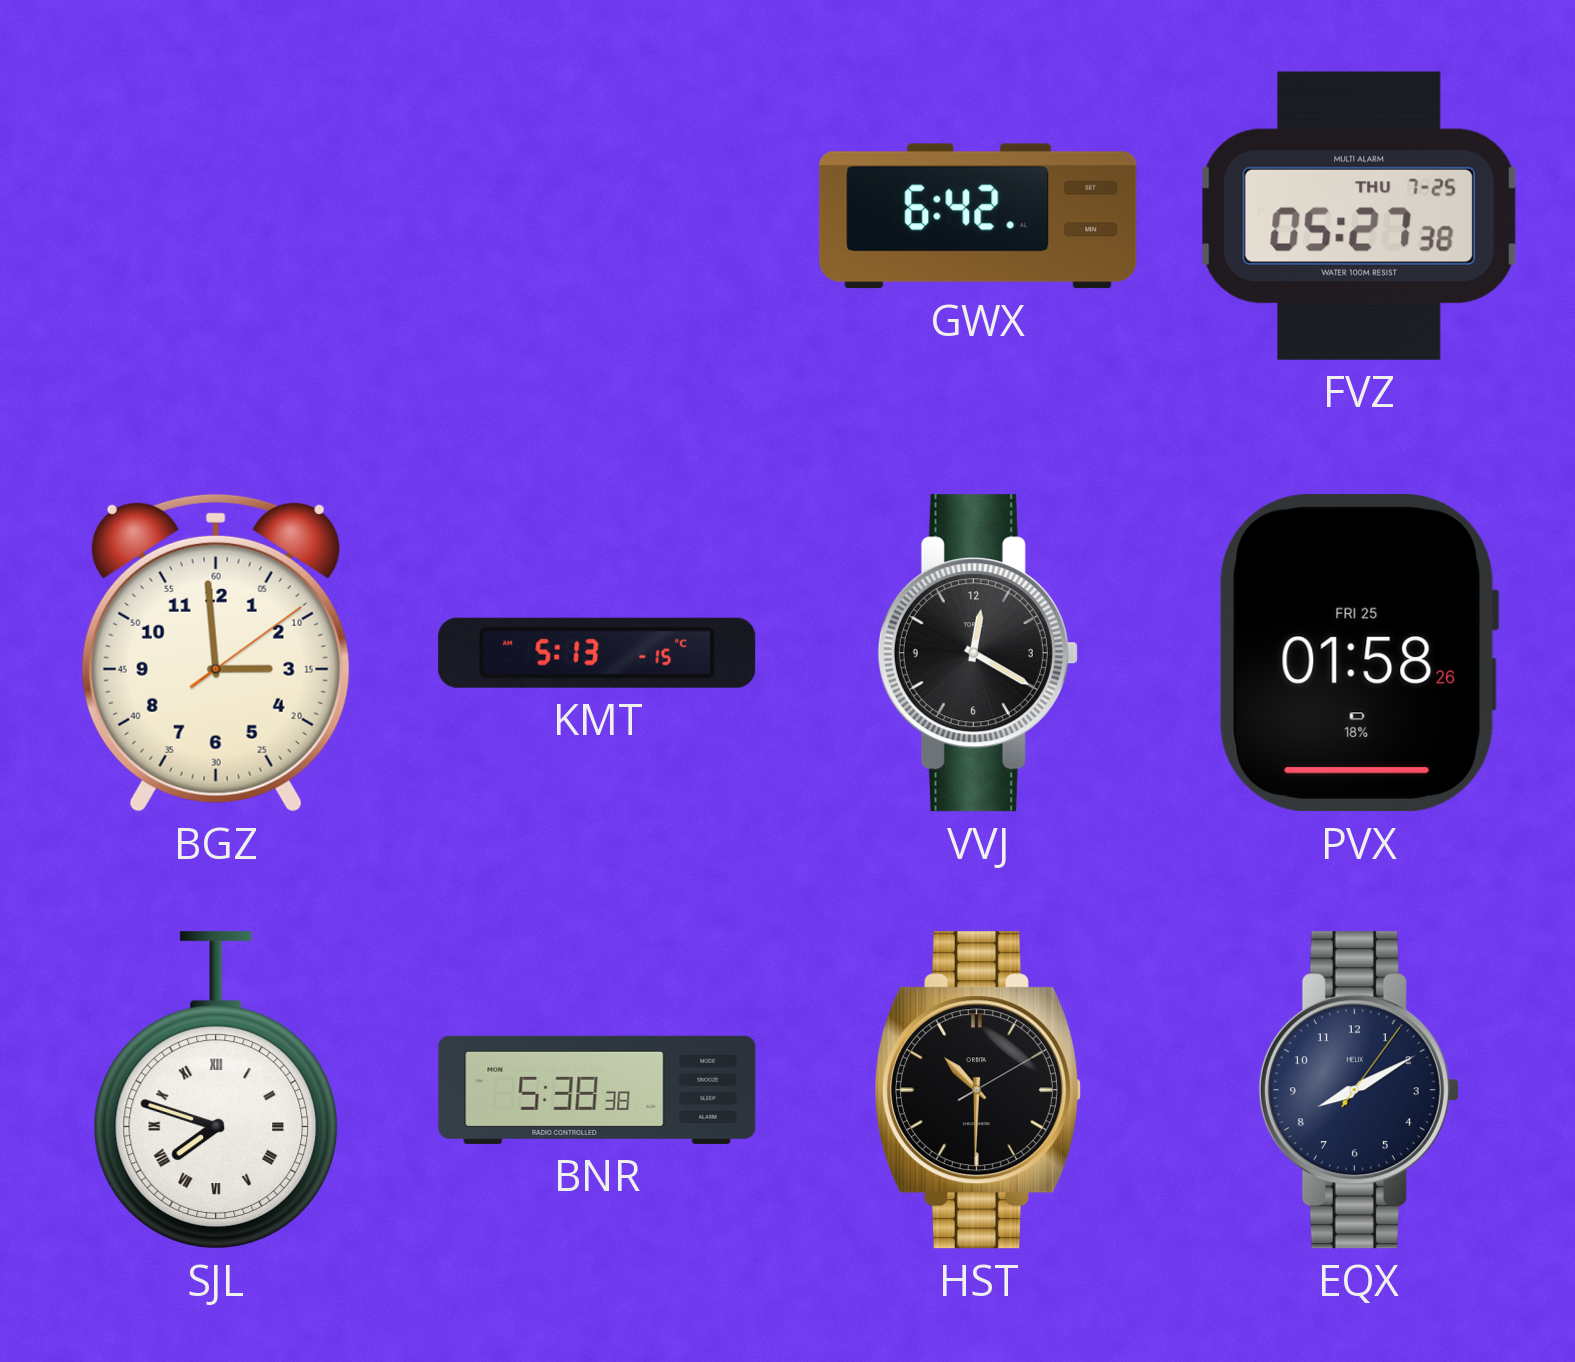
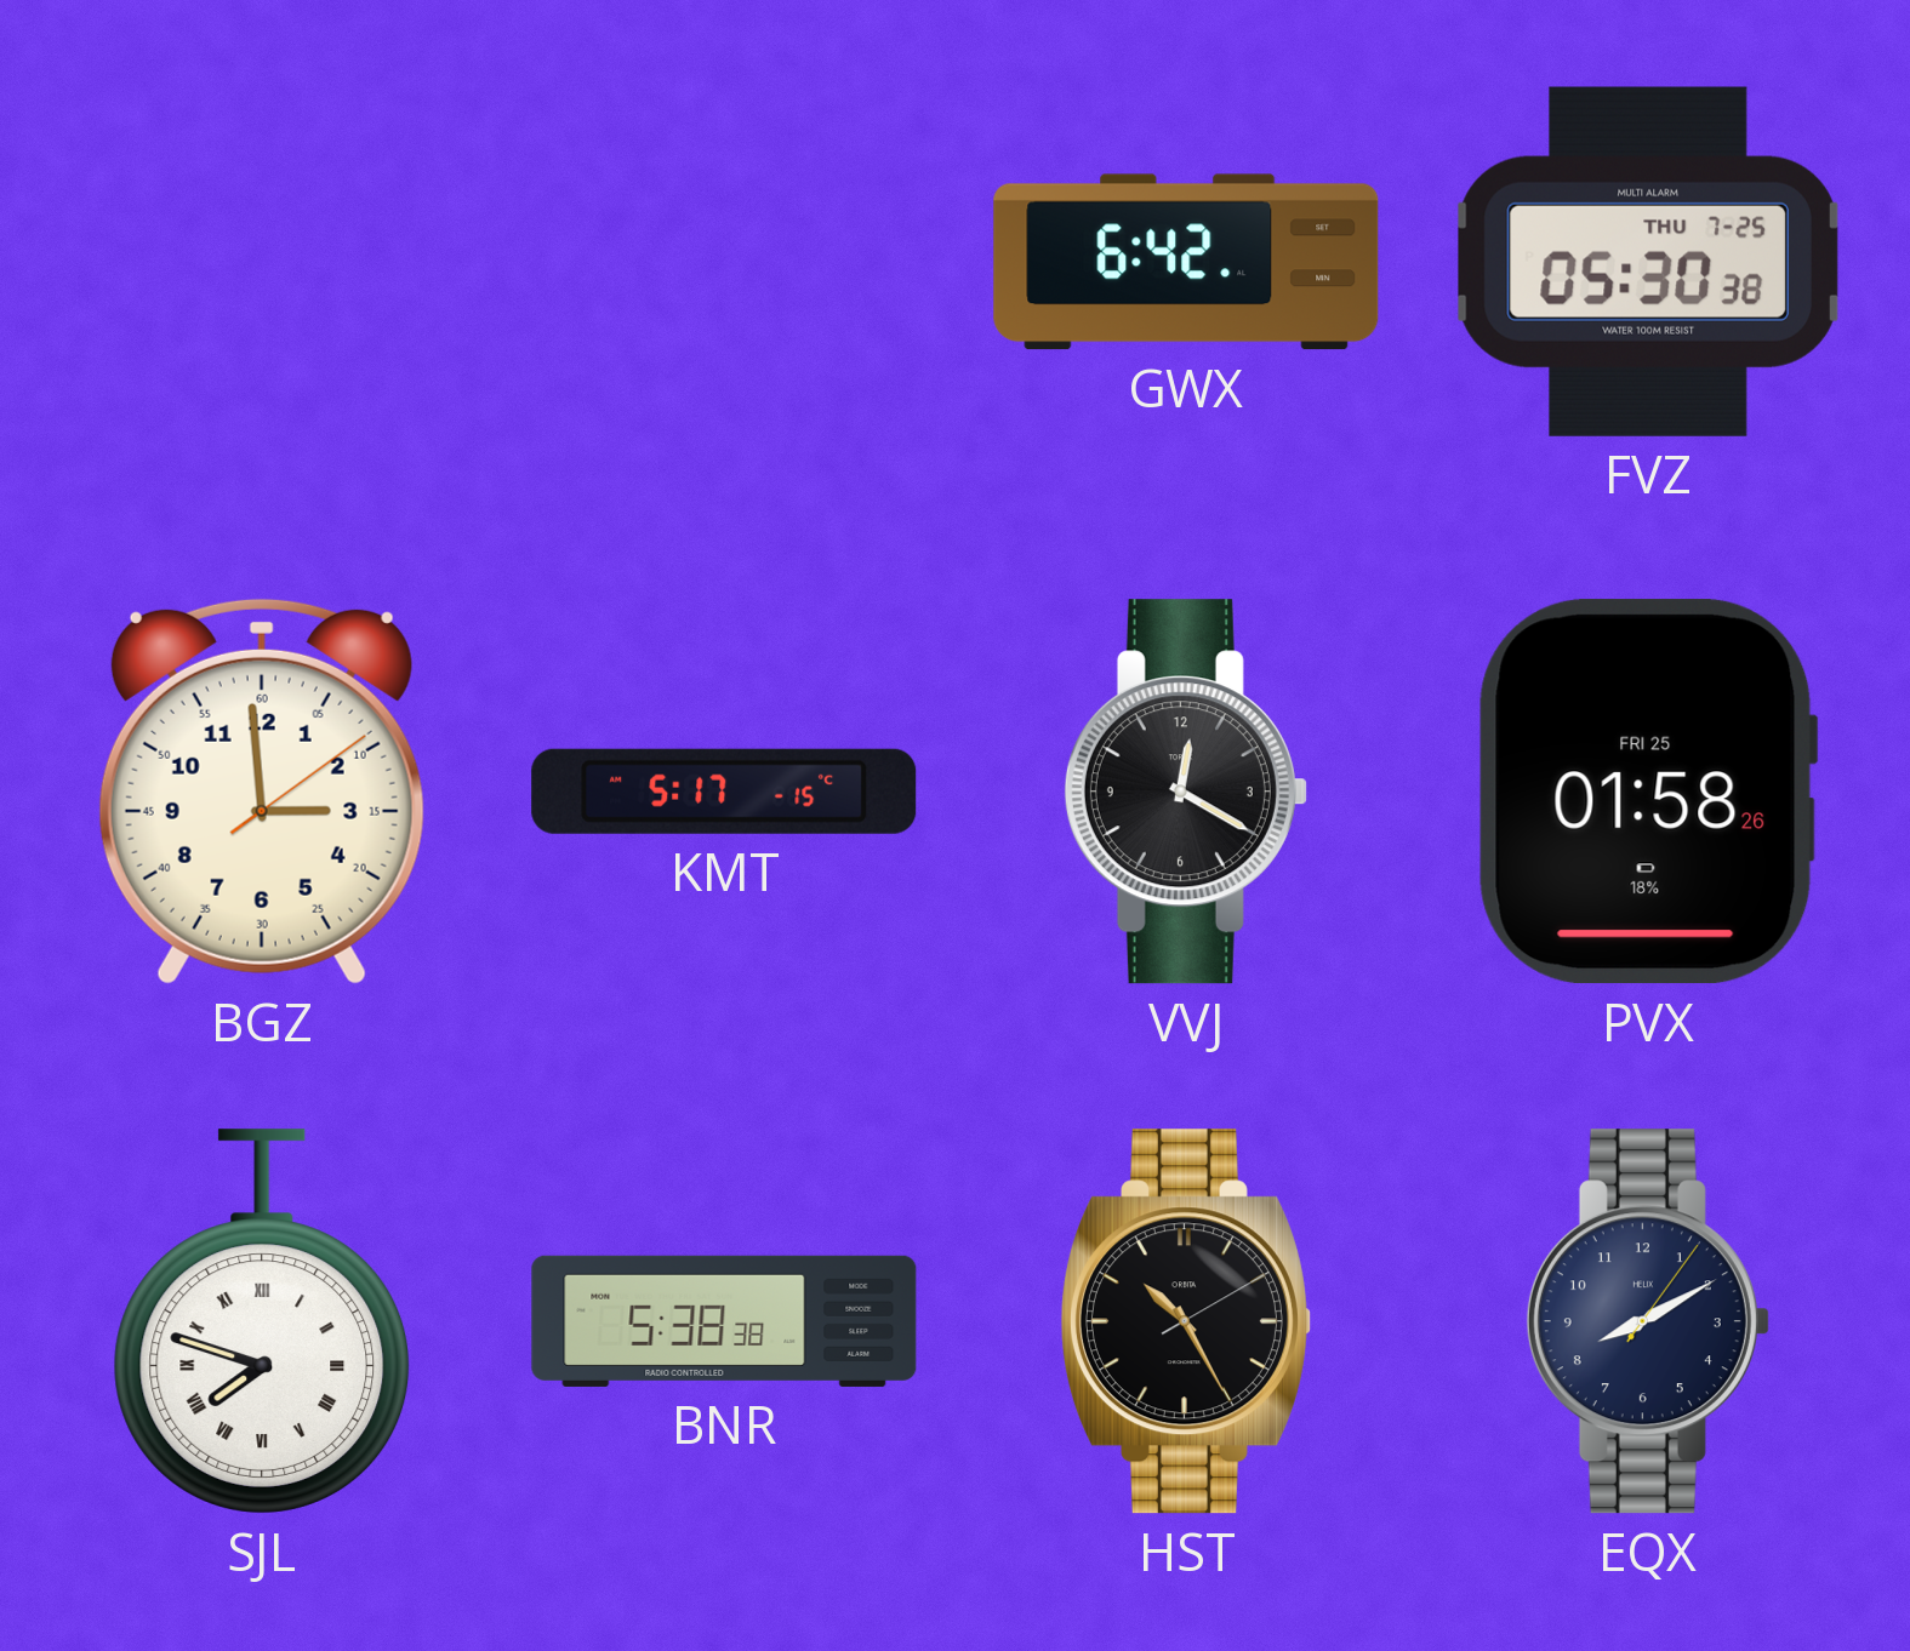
FVZ: 05:27 -> 05:30
KMT: 5:13 -> 5:17
HST: 10:30 -> 10:25
